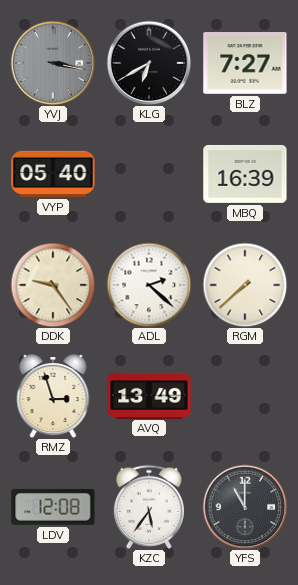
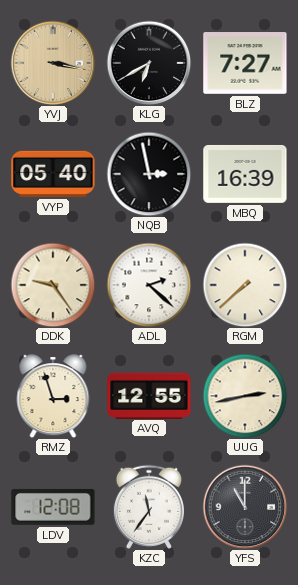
YVJ dial: grey -> champagne
NQB: none -> 2:58
AVQ: 13:49 -> 12:55
UUG: none -> 2:43
KZC: 5:36 -> 11:36
